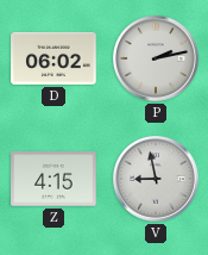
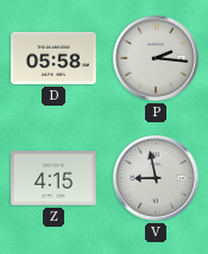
D: 06:02 -> 05:58
P: 2:13 -> 2:16
